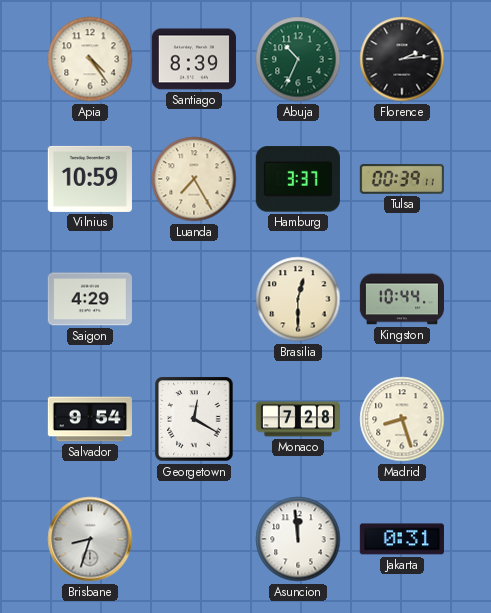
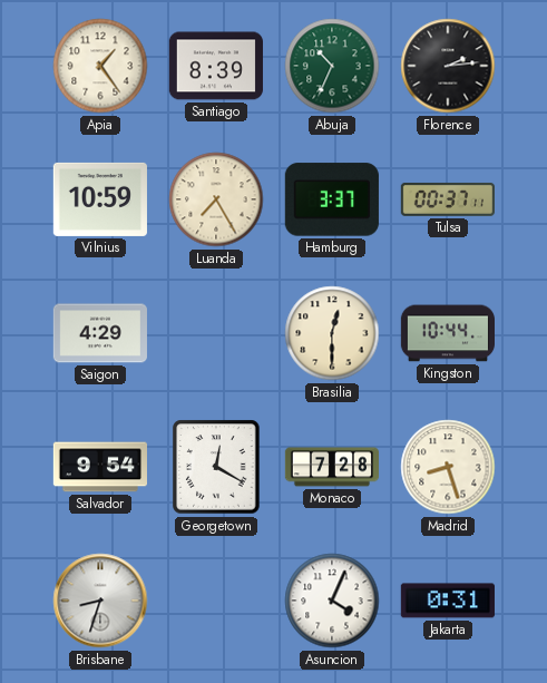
Apia: 4:24 -> 1:24
Tulsa: 00:39 -> 00:37
Asuncion: 11:59 -> 4:04
